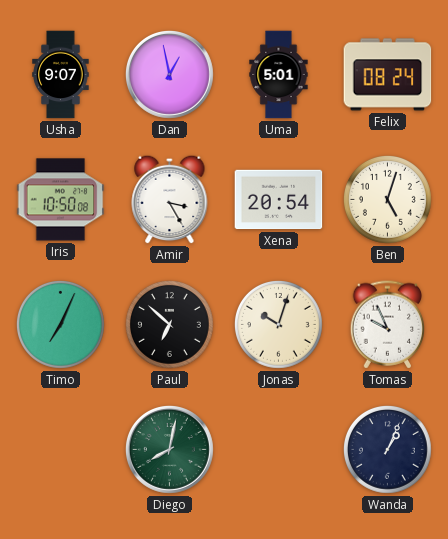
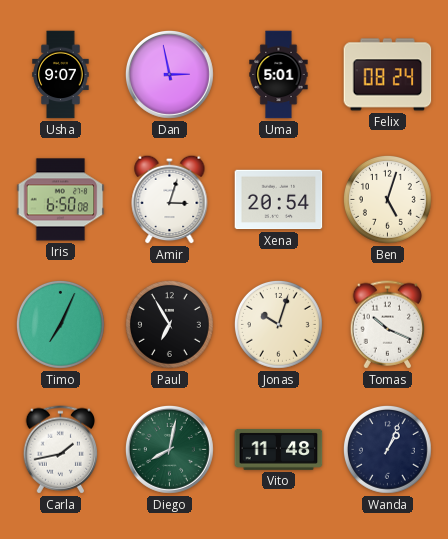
Dan: 12:58 -> 2:58
Iris: 10:50 -> 6:50
Amir: 3:25 -> 3:03
Paul: 6:52 -> 6:55
Tomas: 9:56 -> 10:19
Carla: none -> 1:43
Vito: none -> 11:48
